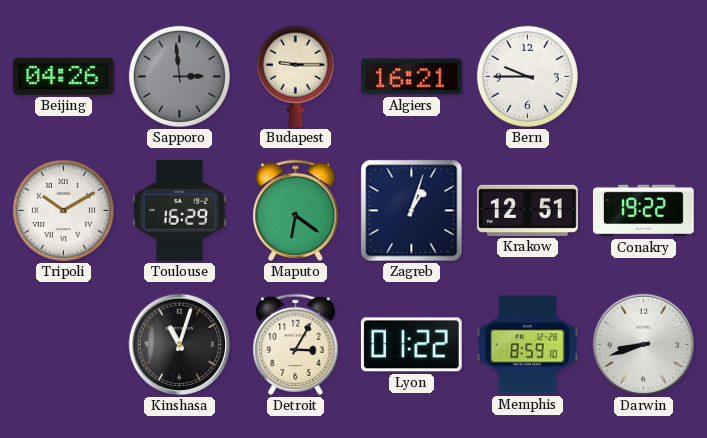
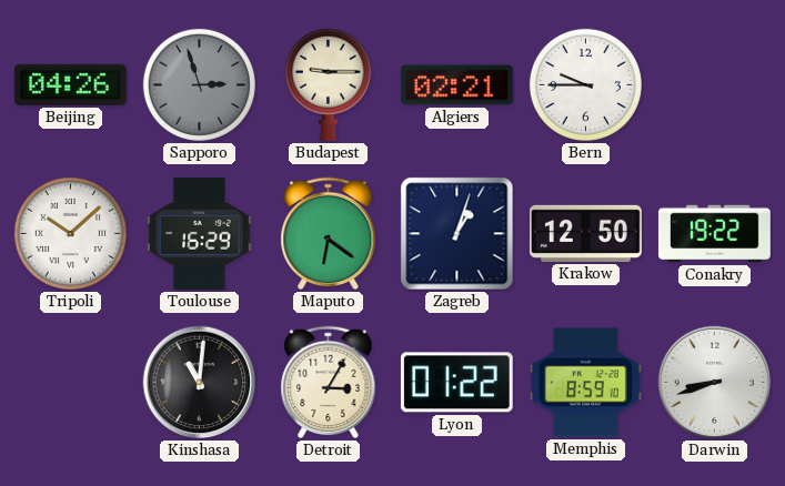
Sapporo: 2:59 -> 2:57
Algiers: 16:21 -> 02:21
Tripoli: 10:10 -> 10:08
Krakow: 12:51 -> 12:50
Kinshasa: 11:03 -> 11:01
